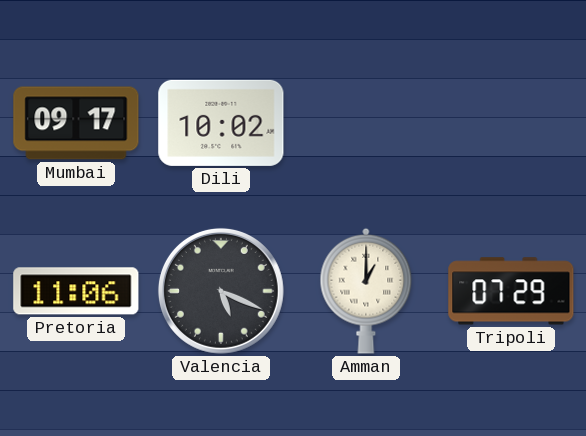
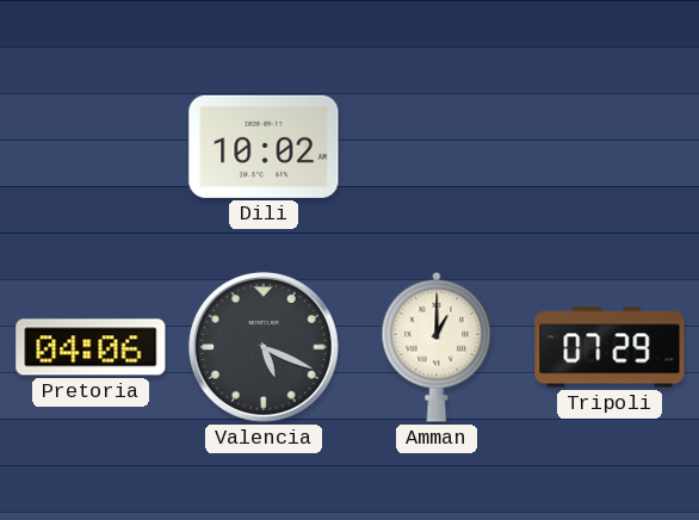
Mumbai: 09:17 -> none
Pretoria: 11:06 -> 04:06
